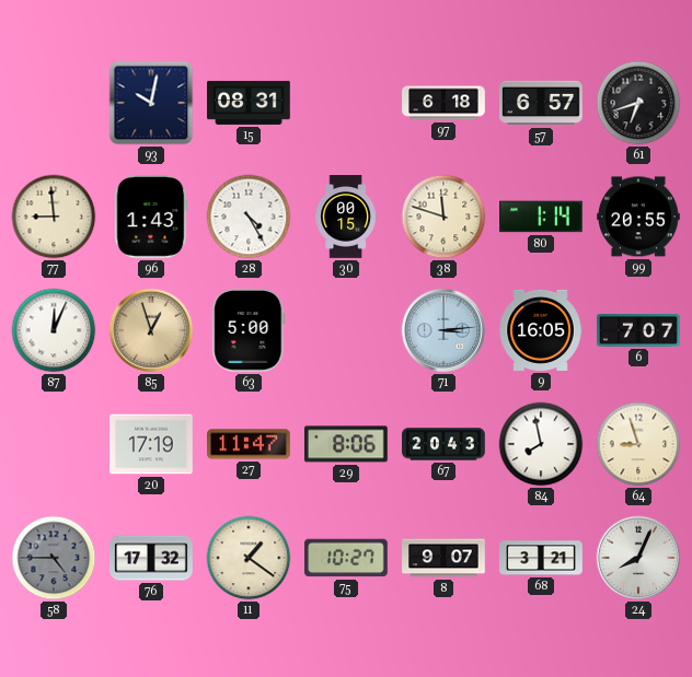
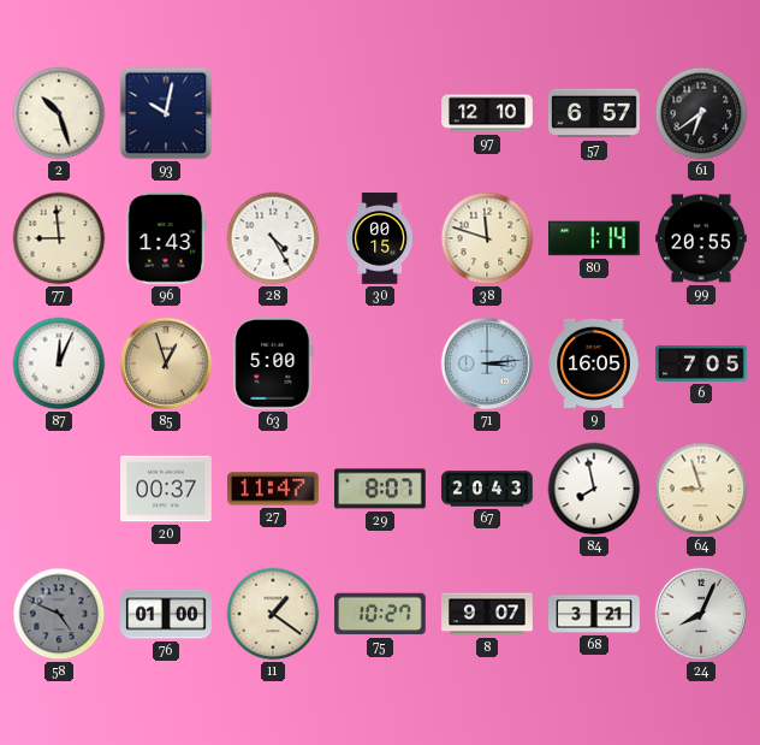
2: none -> 10:27
15: 08:31 -> none
97: 6:18 -> 12:10
61: 6:42 -> 6:39
6: 7:07 -> 7:05
20: 17:19 -> 00:37
29: 8:06 -> 8:07
58: 4:45 -> 4:49
76: 17:32 -> 01:00
